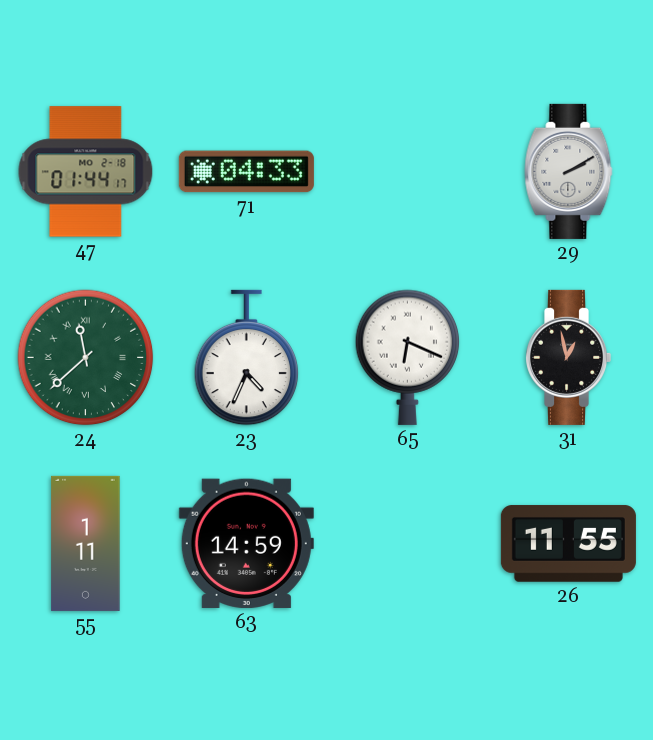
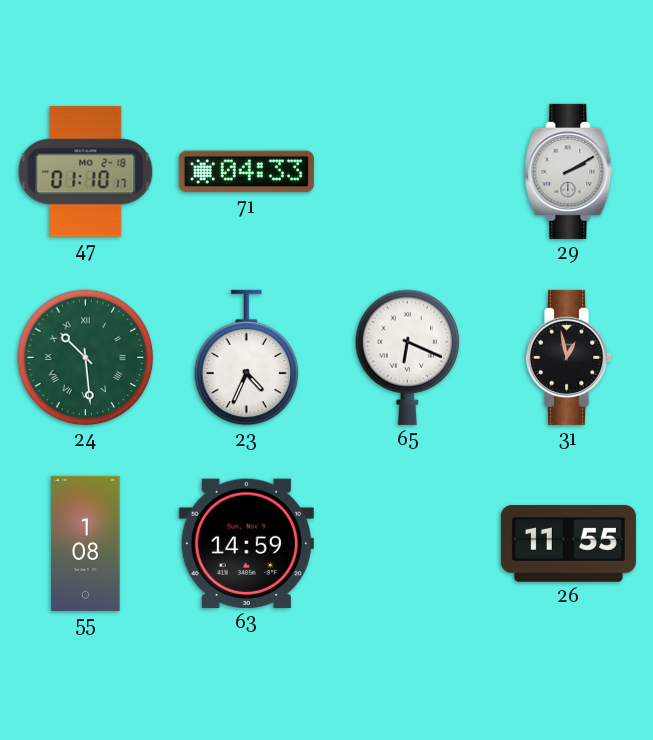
47: 01:44 -> 01:10
24: 11:38 -> 10:29
55: 1:11 -> 1:08
